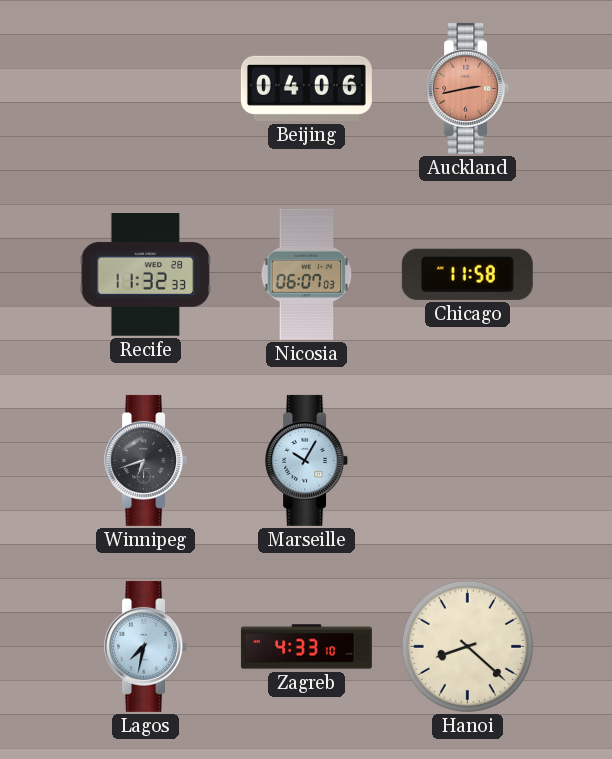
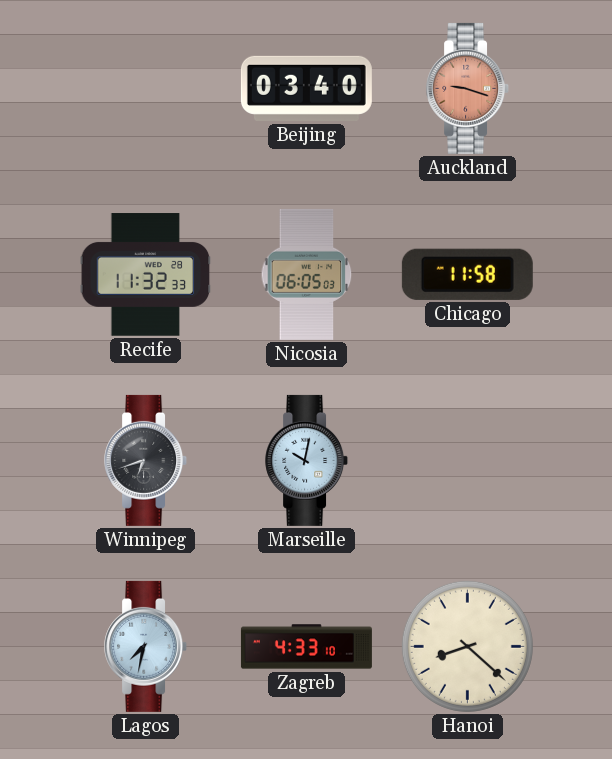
Beijing: 04:06 -> 03:40
Auckland: 2:43 -> 9:18
Nicosia: 06:07 -> 06:05
Marseille: 10:05 -> 10:02
